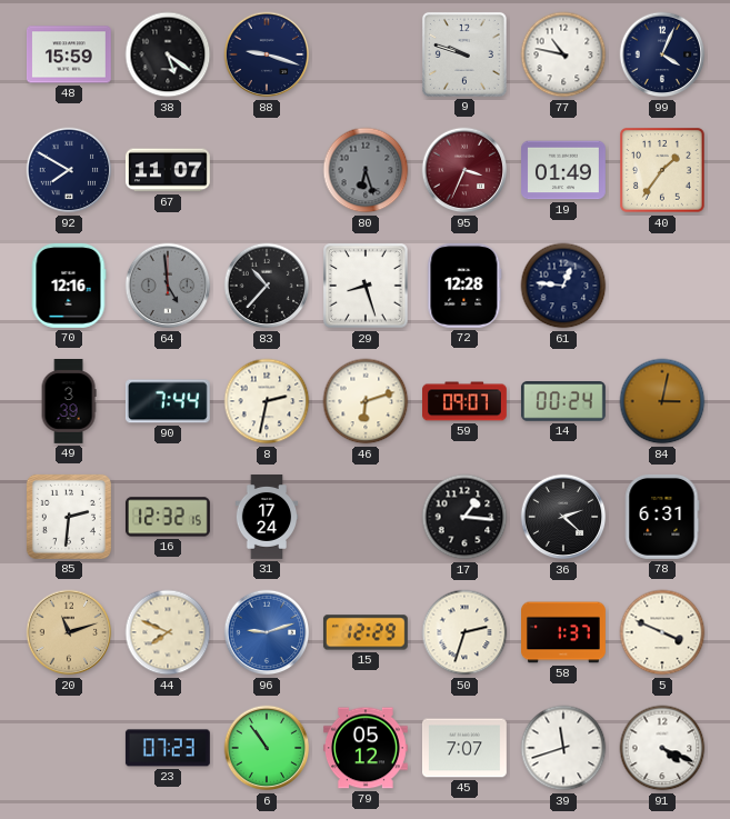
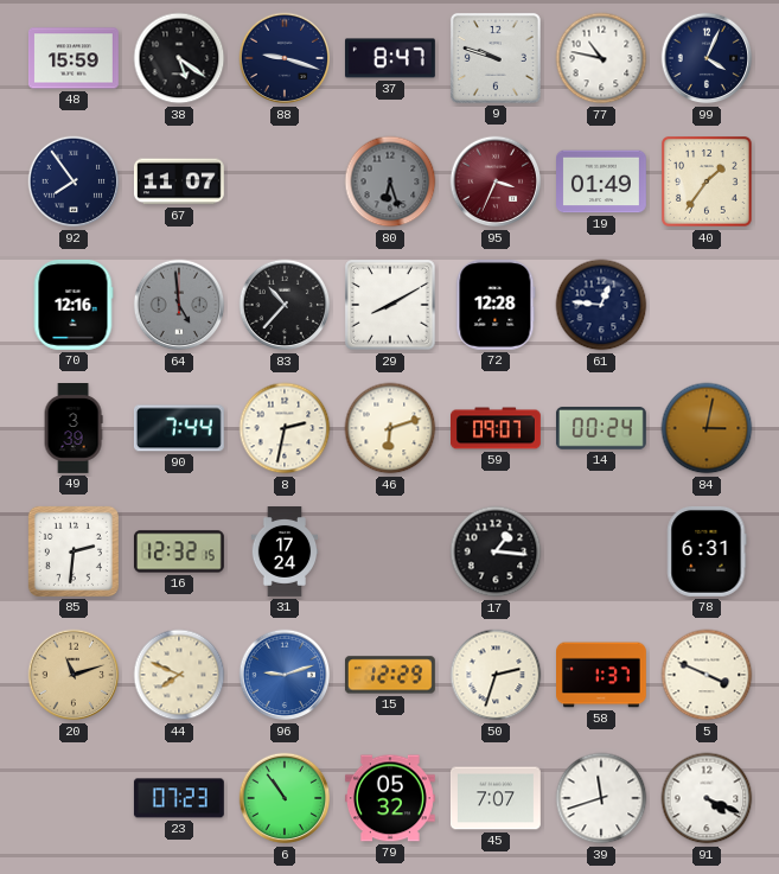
37: none -> 8:47
92: 7:50 -> 7:54
29: 8:27 -> 8:10
36: 2:22 -> none
79: 05:12 -> 05:32
